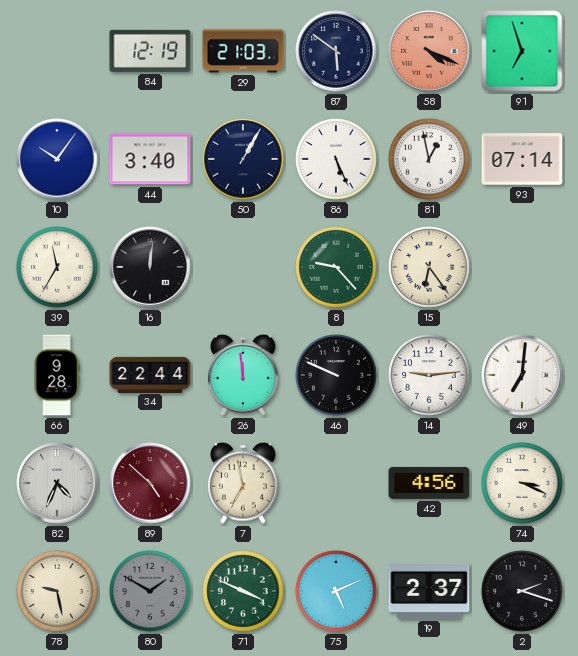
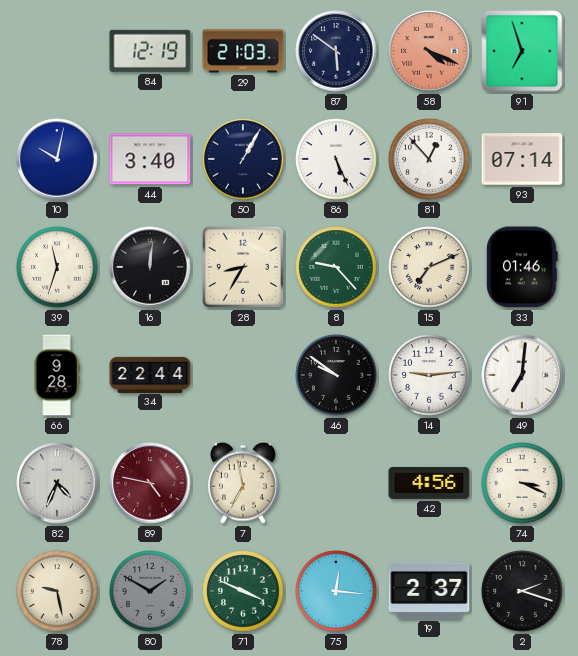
10: 10:06 -> 10:02
81: 12:58 -> 12:53
39: 11:35 -> 11:33
28: none -> 8:35
15: 6:24 -> 7:11
33: none -> 01:46
26: 11:59 -> none
46: 9:49 -> 9:51
89: 4:52 -> 4:47
75: 5:11 -> 12:16
